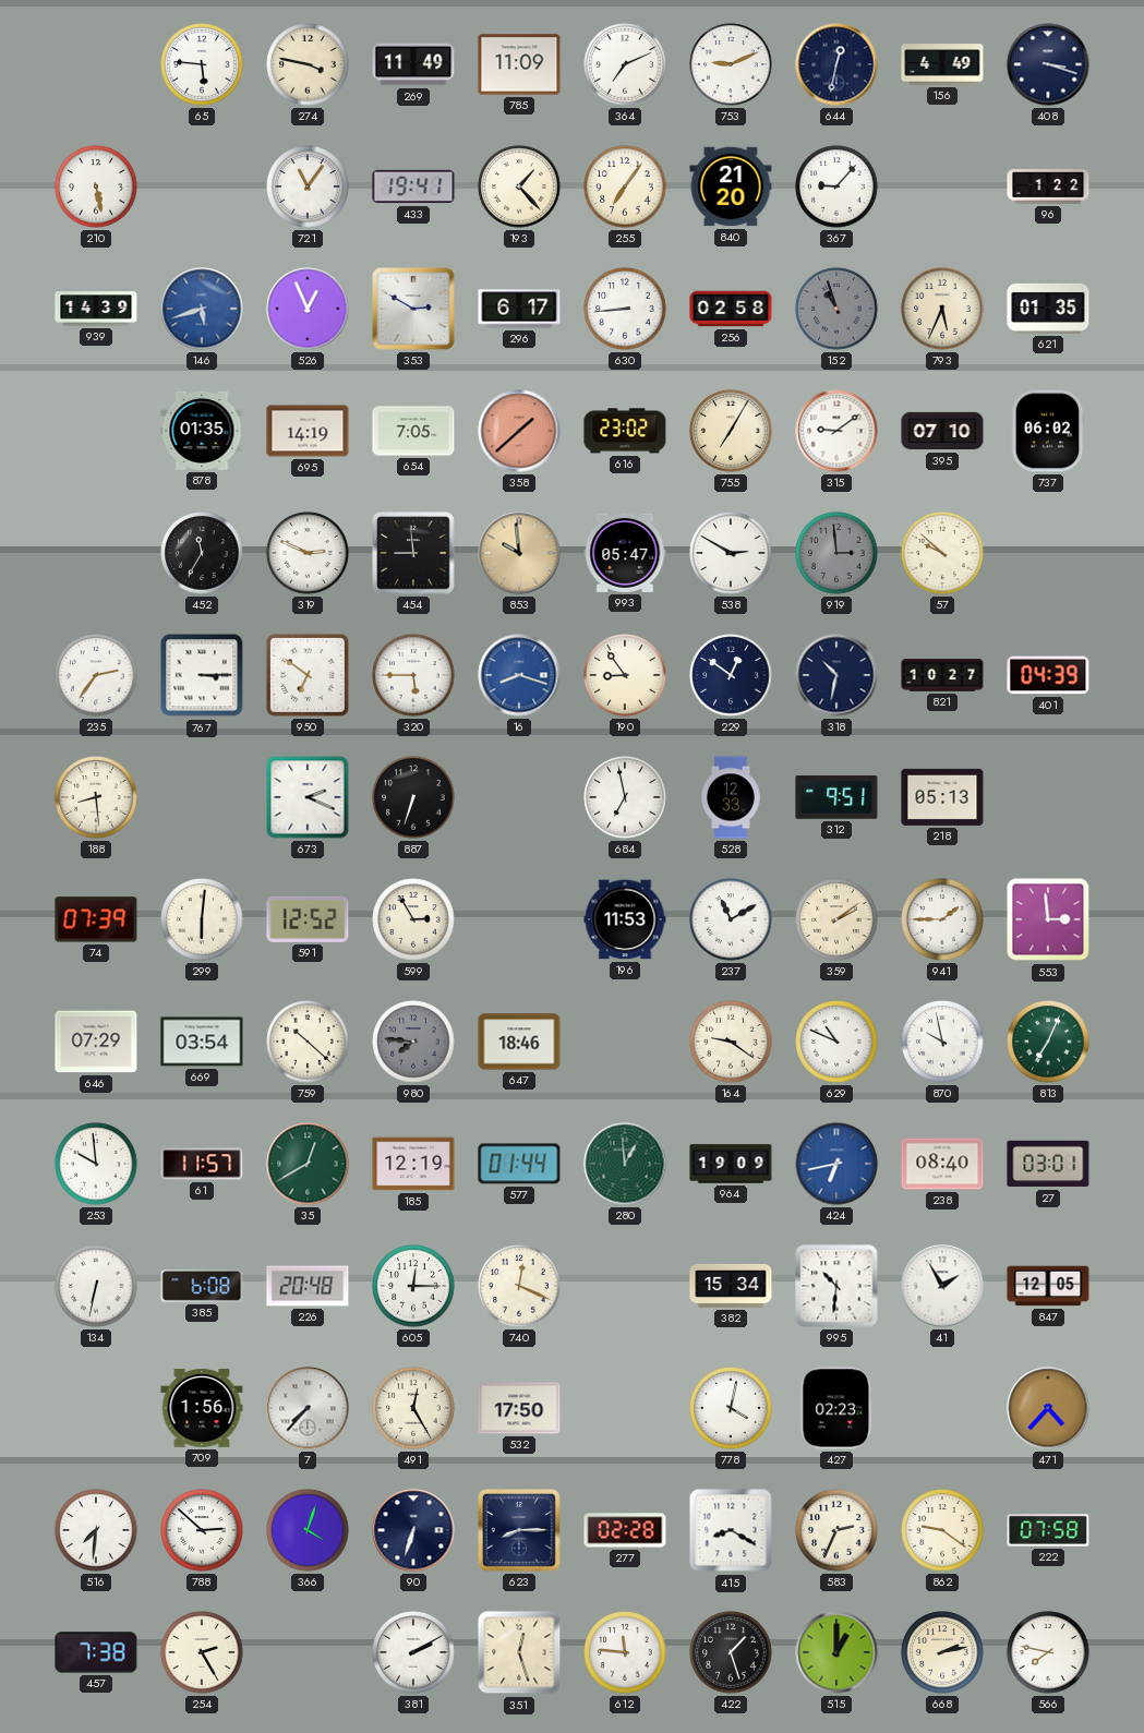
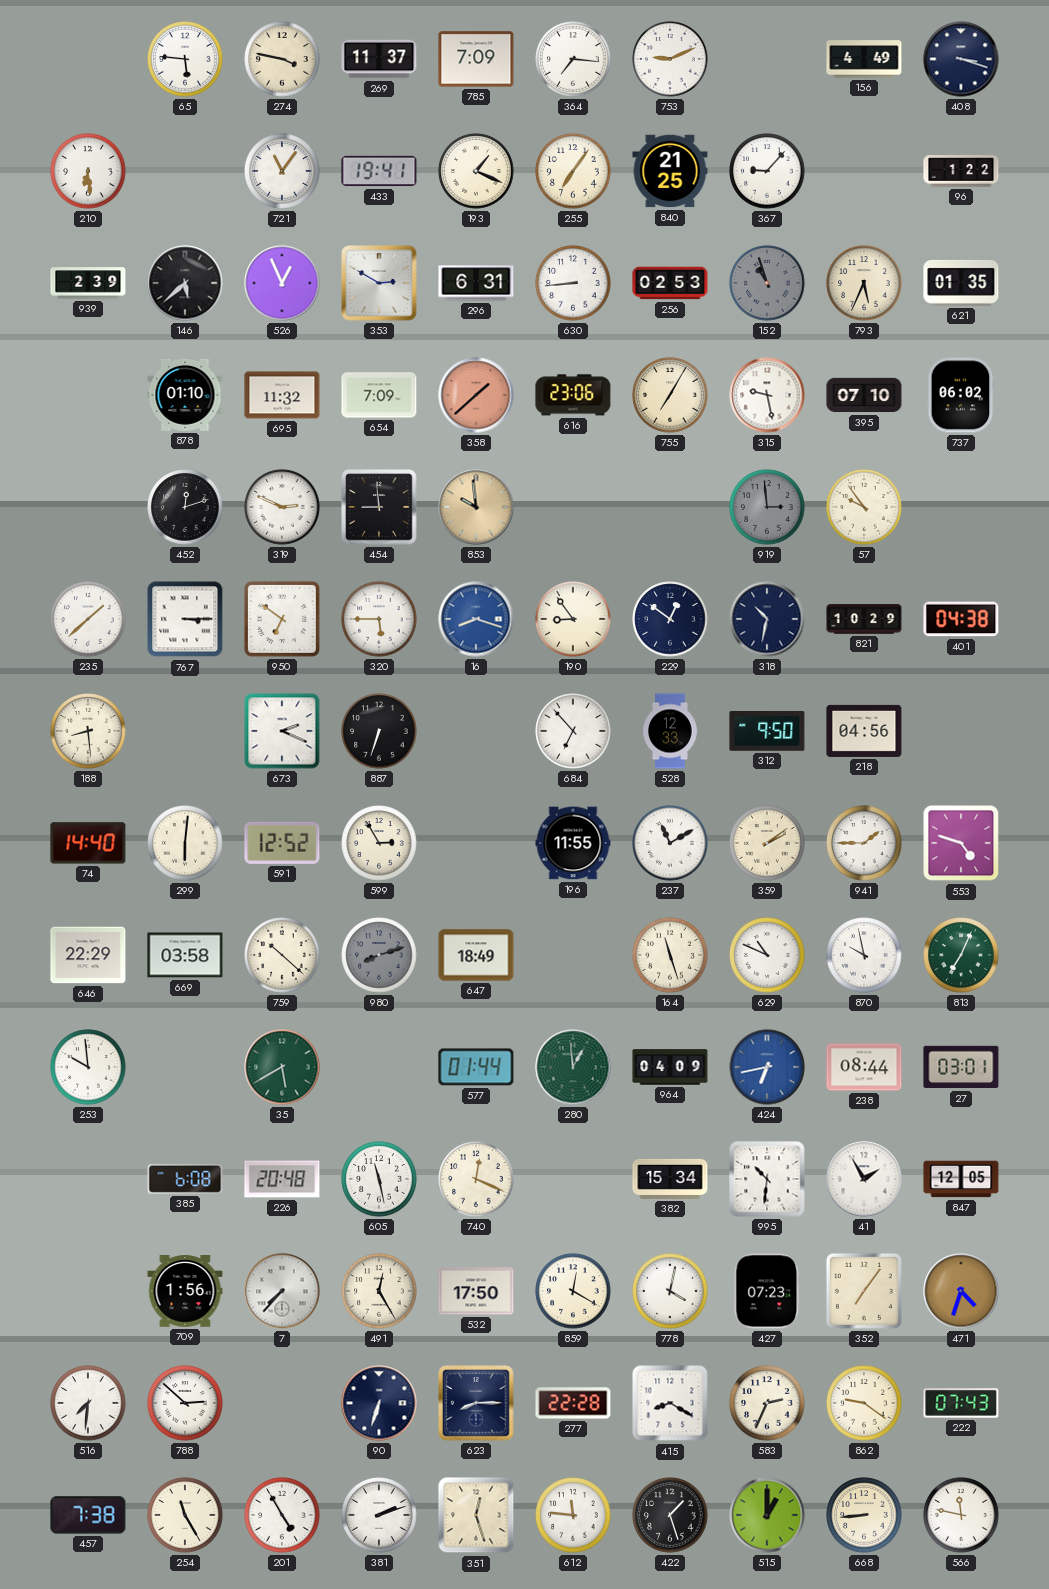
269: 11:49 -> 11:37
785: 11:09 -> 7:09
364: 7:11 -> 7:16
644: 12:32 -> none
210: 5:28 -> 6:29
193: 1:23 -> 1:19
840: 21:20 -> 21:25
939: 14:39 -> 2:39
146: 5:42 -> 5:38
146 dial: blue -> black
296: 6:17 -> 6:31
256: 02:58 -> 02:53
878: 01:35 -> 01:10
695: 14:19 -> 11:32
654: 7:05 -> 7:09
616: 23:02 -> 23:06
315: 9:09 -> 9:28
452: 11:35 -> 12:12
993: 05:47 -> none
538: 2:50 -> none
57: 9:52 -> 9:54
235: 2:36 -> 1:38
821: 10:27 -> 10:29
401: 04:39 -> 04:38
684: 6:58 -> 6:53
312: 9:51 -> 9:50
218: 05:13 -> 04:56
74: 07:39 -> 14:40
196: 11:53 -> 11:55
553: 2:59 -> 4:48
646: 07:29 -> 22:29
669: 03:54 -> 03:58
980: 7:46 -> 8:12
647: 18:46 -> 18:49
164: 9:21 -> 11:27
61: 11:57 -> none
35: 12:40 -> 5:40
185: 12:19 -> none
964: 19:09 -> 04:09
238: 08:40 -> 08:44
134: 6:32 -> none
605: 12:15 -> 11:28
859: none -> 12:20
427: 02:23 -> 07:23
352: none -> 7:06
471: 4:37 -> 4:33
366: 4:03 -> none
277: 02:28 -> 22:28
222: 07:58 -> 07:43
254: 2:25 -> 11:25
201: none -> 4:55
381: 2:10 -> 2:12
668: 2:13 -> 8:44
566: 7:47 -> 11:47
